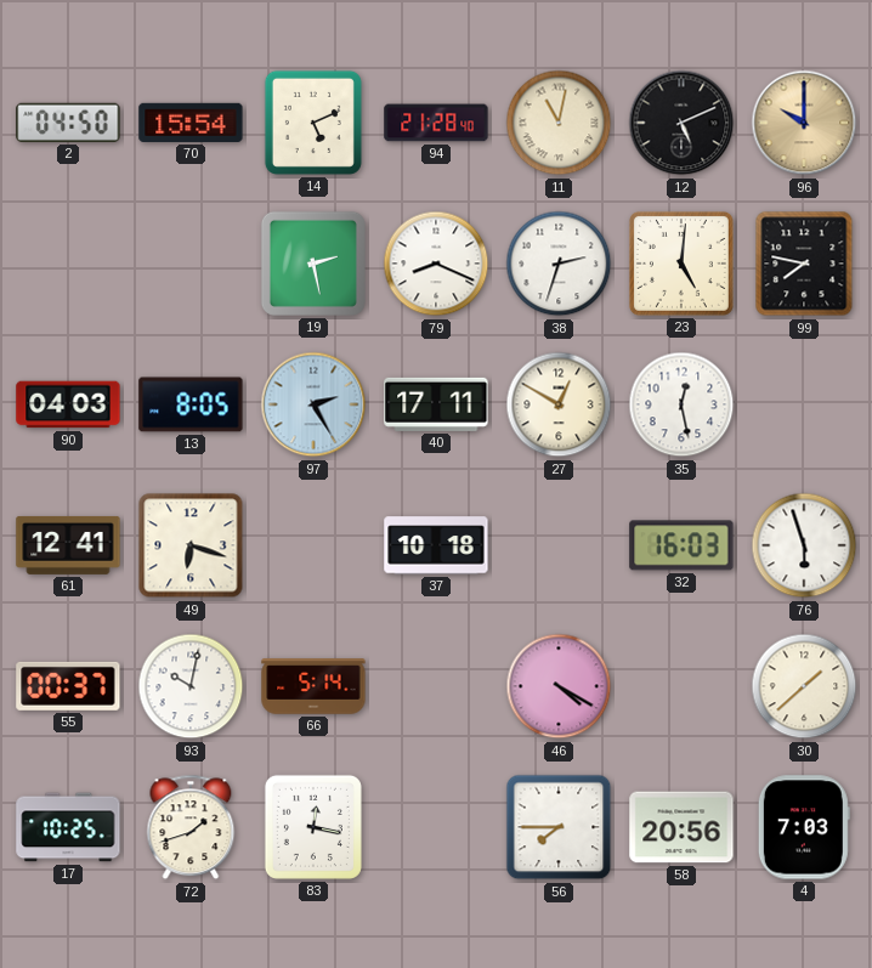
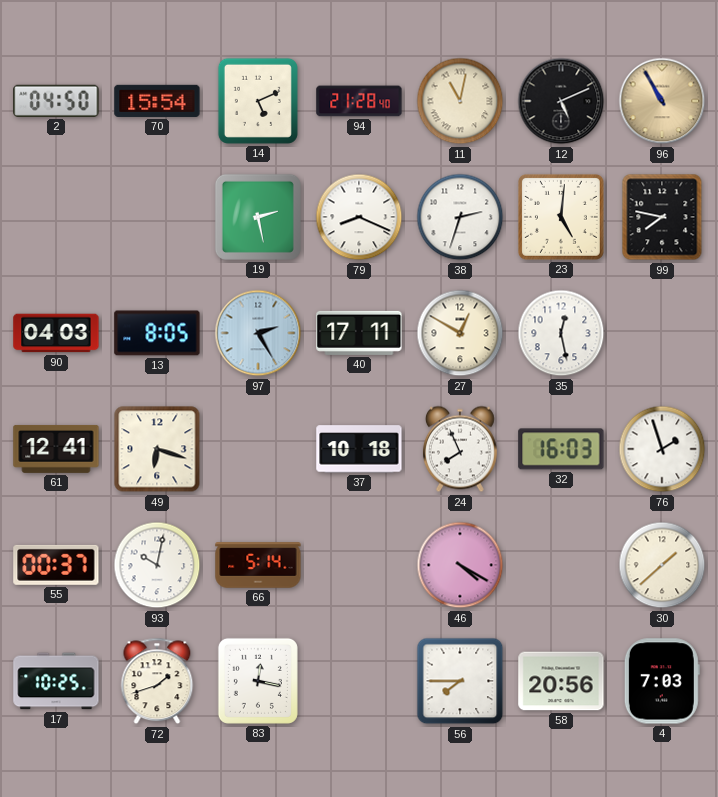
96: 10:00 -> 10:55
24: none -> 7:56
76: 5:57 -> 1:57
